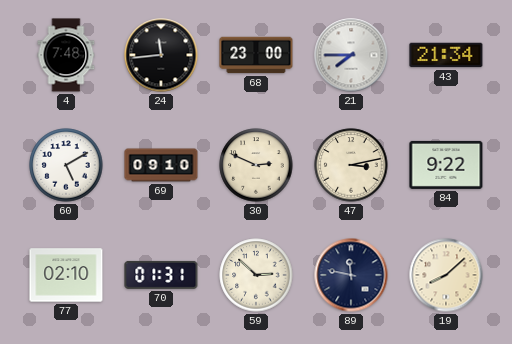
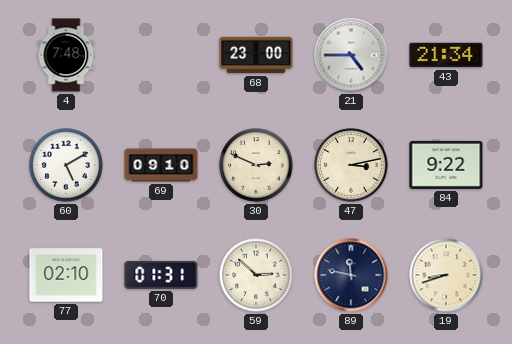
24: 11:44 -> none
21: 7:45 -> 4:45
19: 8:08 -> 8:42
